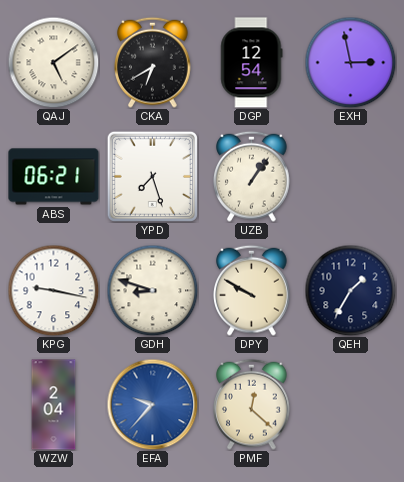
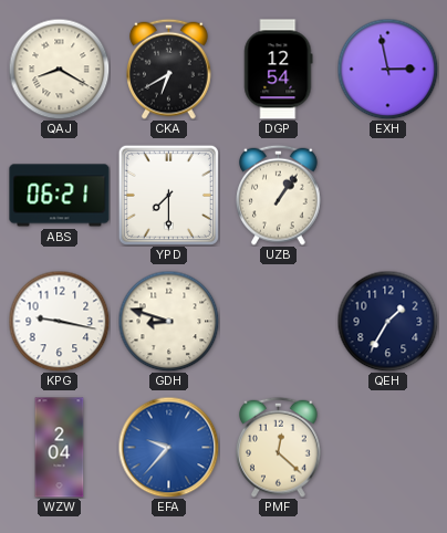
QAJ: 5:09 -> 8:20
YPD: 7:27 -> 7:30
DPY: 9:50 -> none
